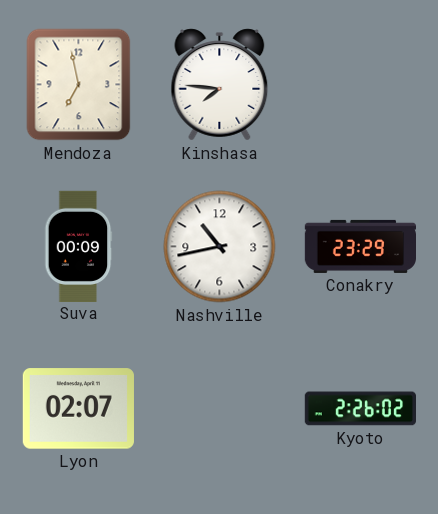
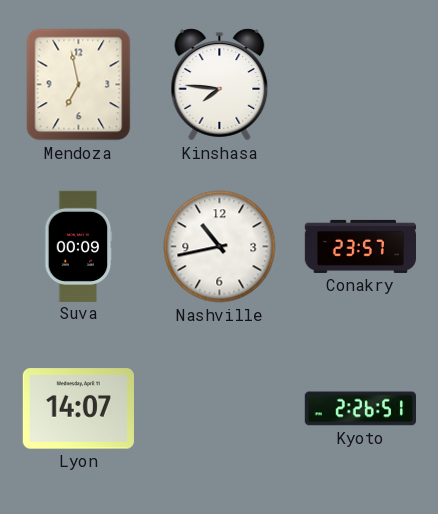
Conakry: 23:29 -> 23:57
Lyon: 02:07 -> 14:07
Kyoto: 2:26:02 -> 2:26:51
